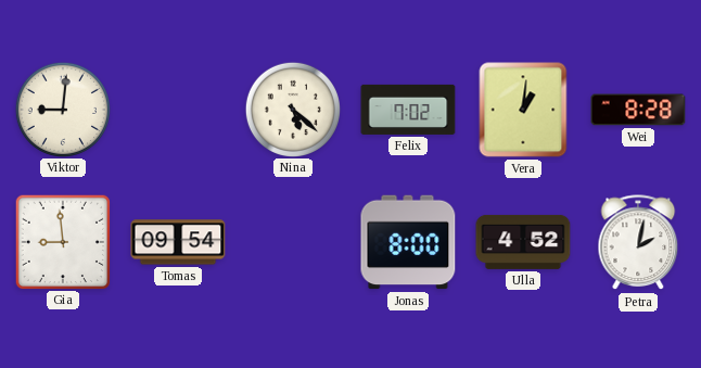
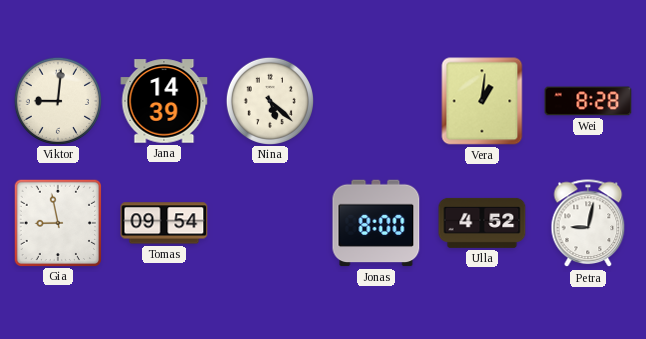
Jana: none -> 14:39
Felix: 7:02 -> none
Gia: 8:59 -> 8:58
Petra: 2:02 -> 9:02
